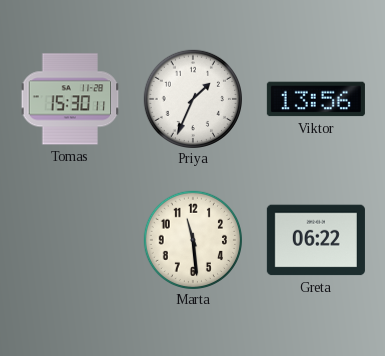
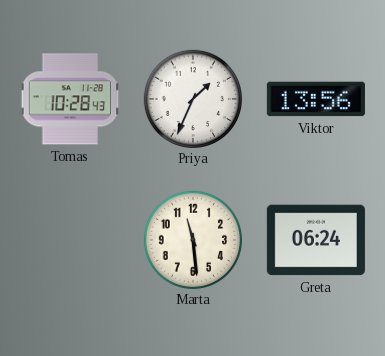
Tomas: 15:30 -> 10:28
Greta: 06:22 -> 06:24
